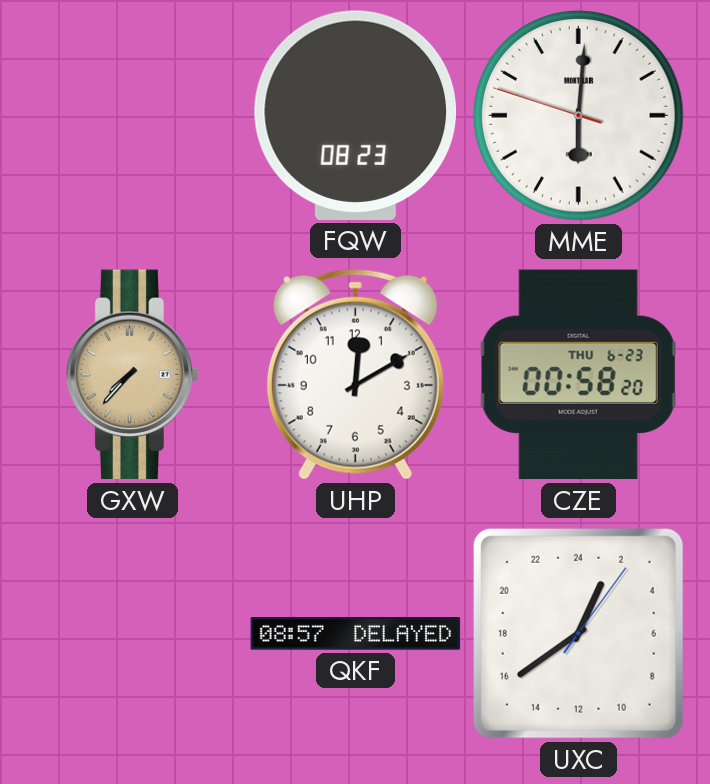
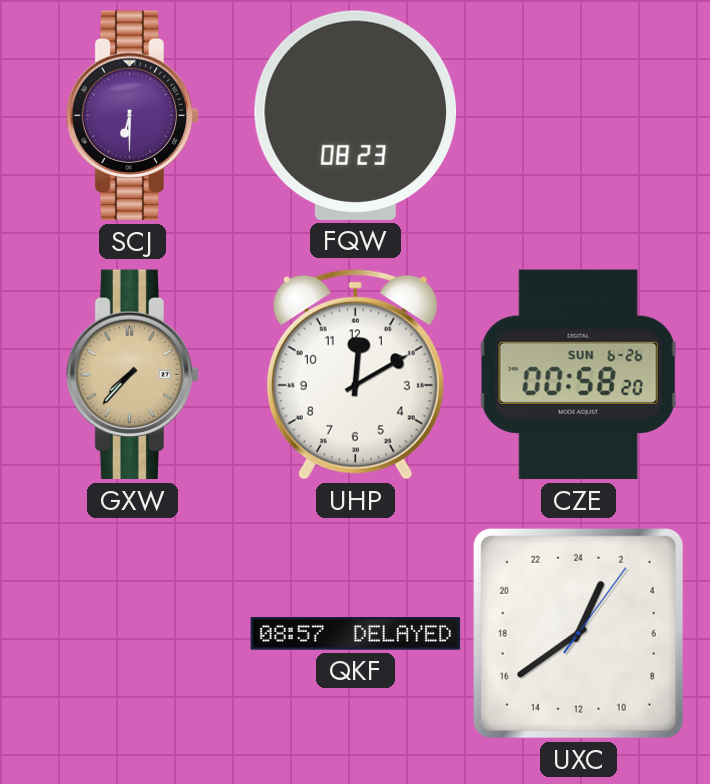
SCJ: none -> 6:30
MME: 6:00 -> none
CZE date: THU 6-23 -> SUN 6-26
